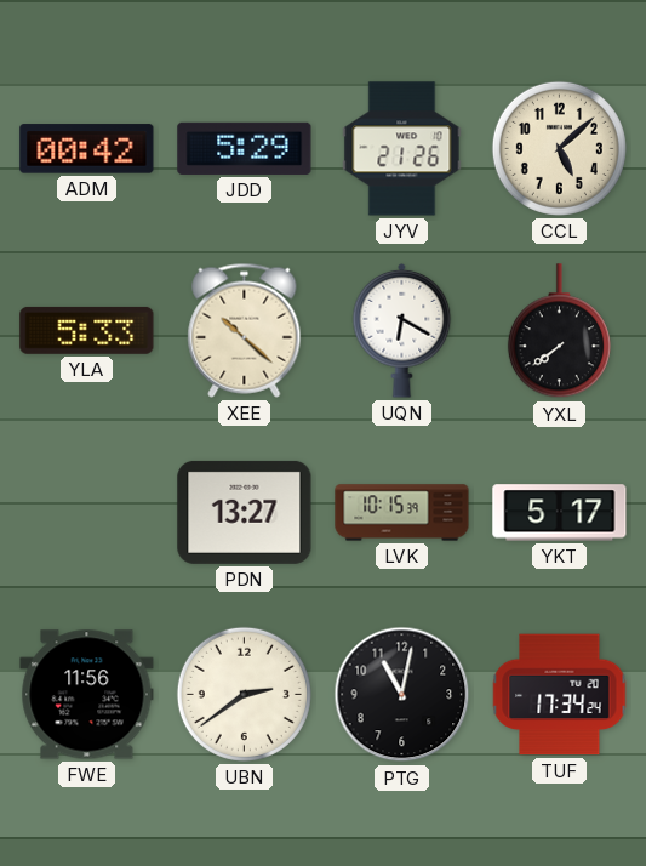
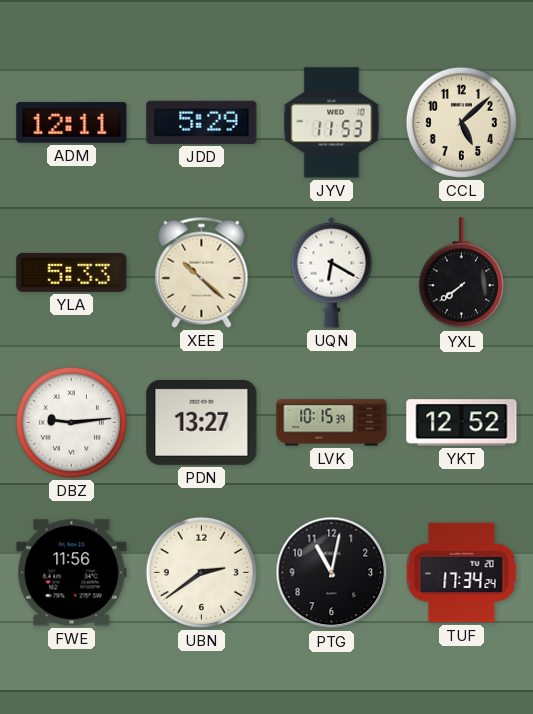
ADM: 00:42 -> 12:11
JYV: 21:26 -> 11:53
DBZ: none -> 9:14
YKT: 5:17 -> 12:52
